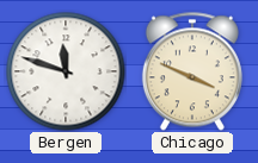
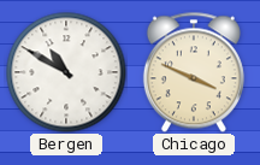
Bergen: 11:48 -> 10:50
